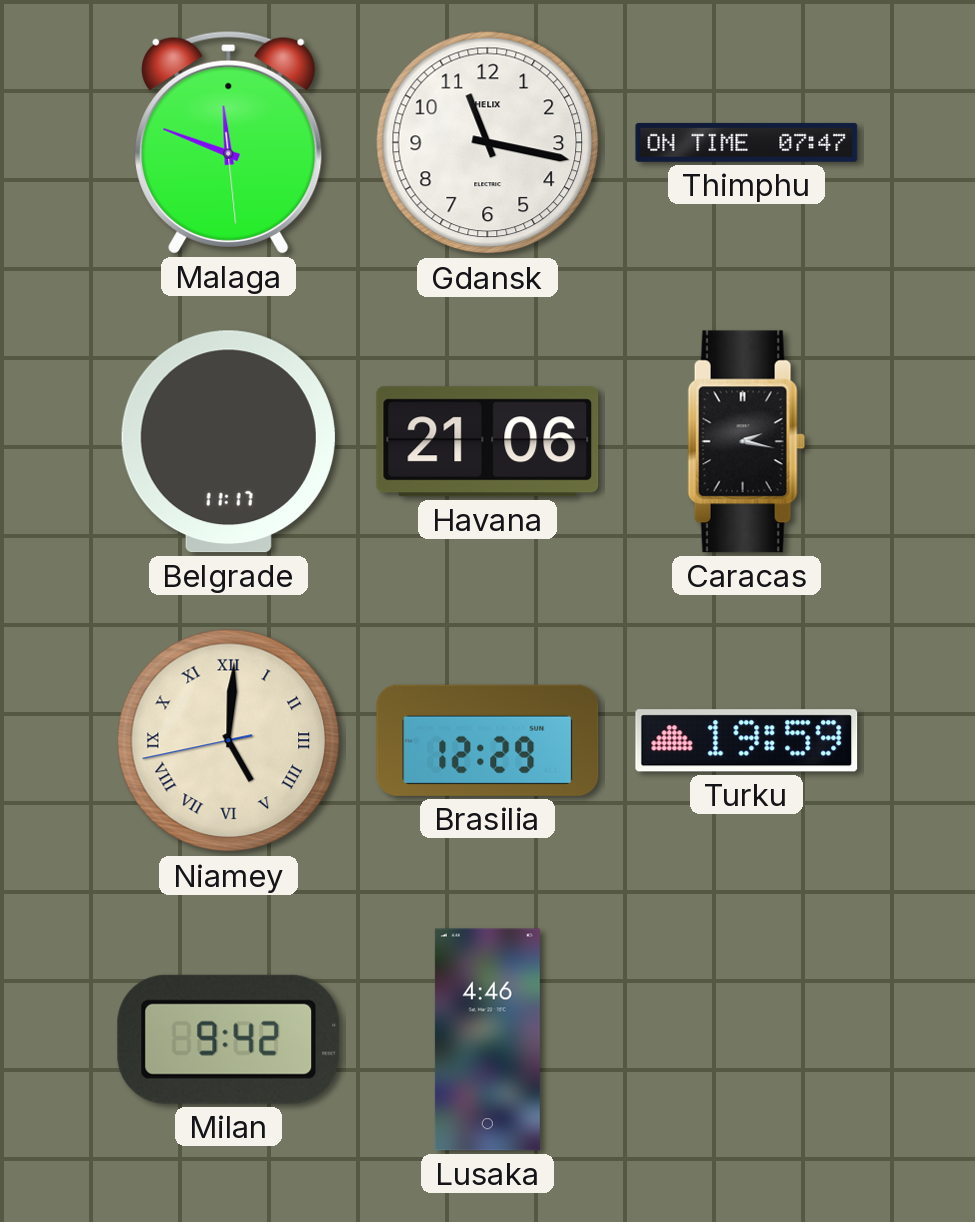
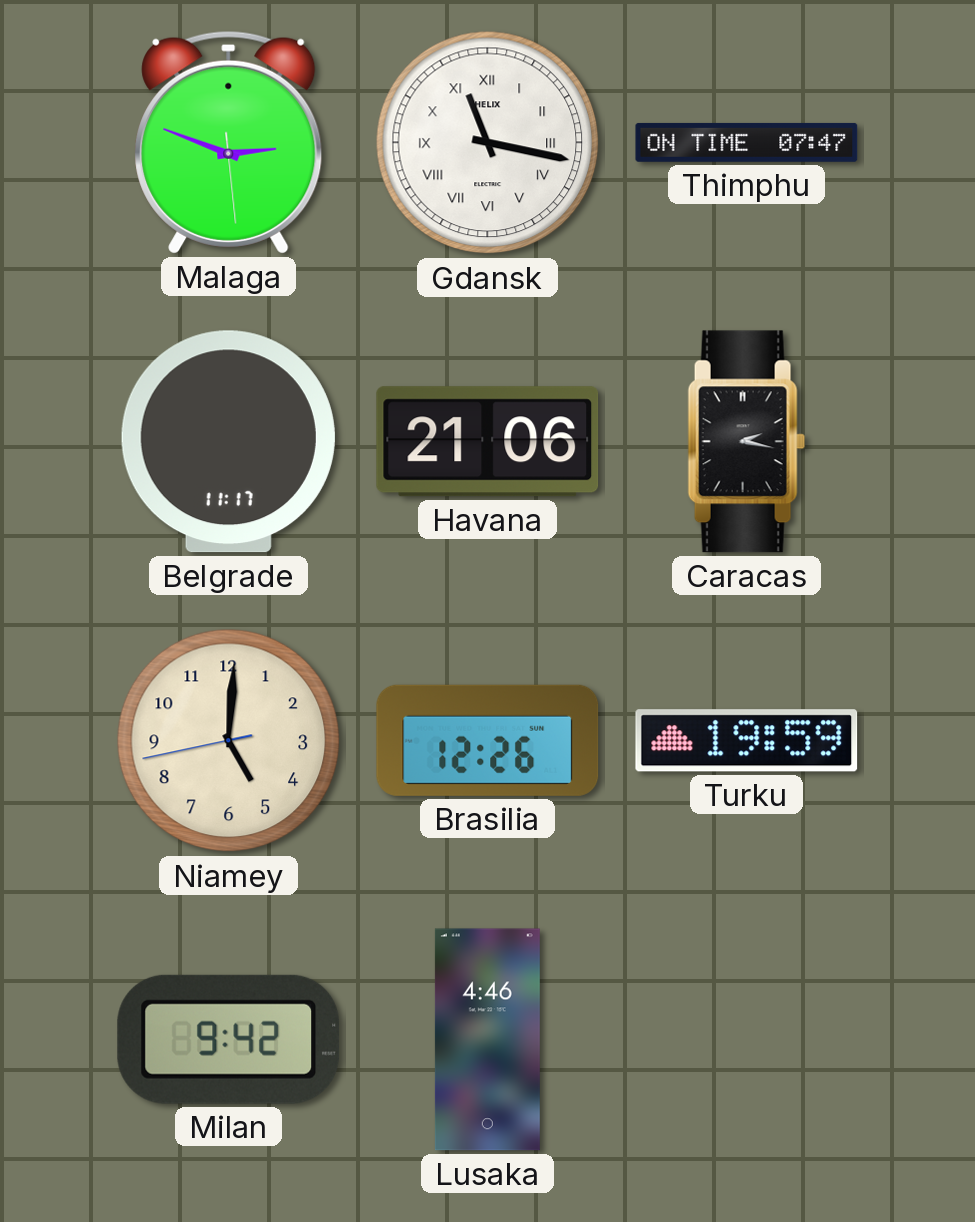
Malaga: 11:48 -> 2:48
Gdansk numerals: Arabic -> Roman
Niamey numerals: Roman -> Arabic
Brasilia: 12:29 -> 12:26
